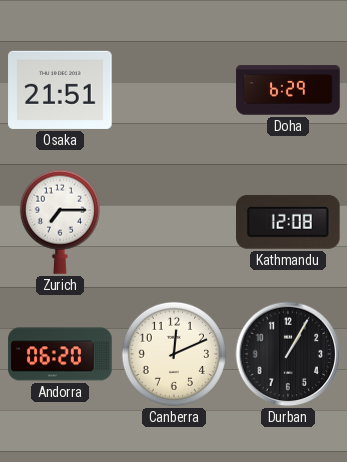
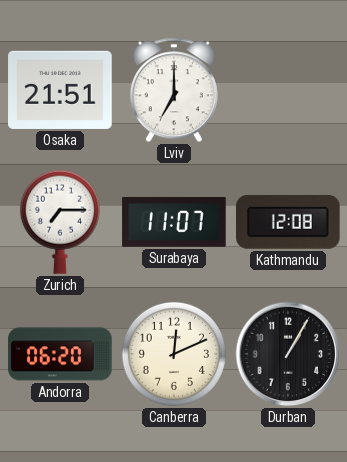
Lviv: none -> 7:00
Doha: 6:29 -> none
Surabaya: none -> 11:07
